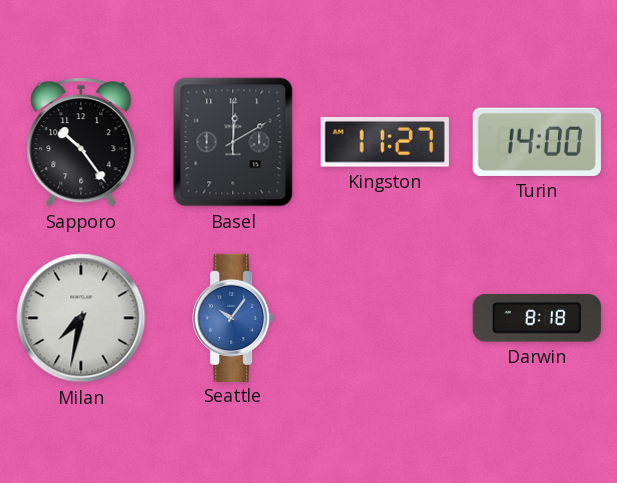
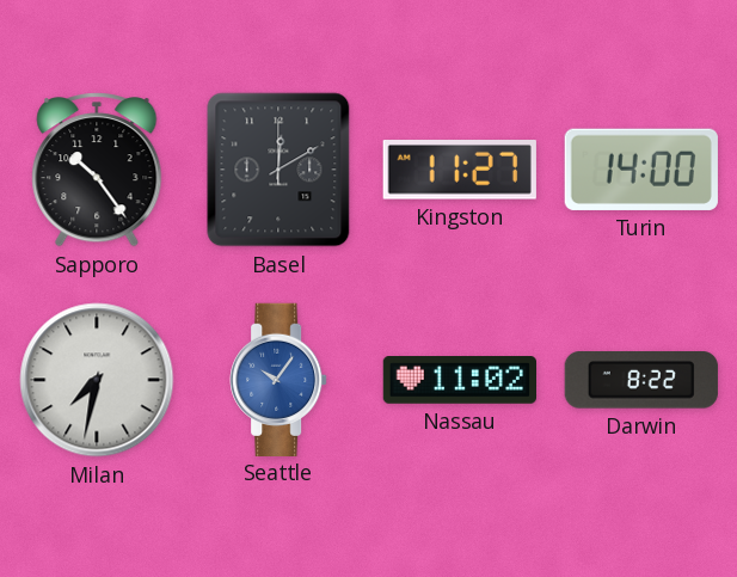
Nassau: none -> 11:02
Darwin: 8:18 -> 8:22
